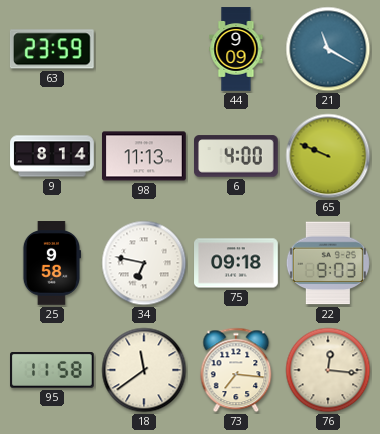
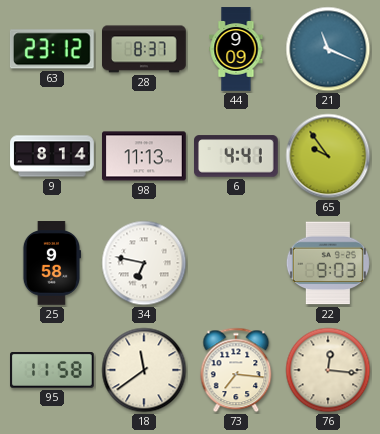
63: 23:59 -> 23:12
28: none -> 8:37
21: 11:20 -> 11:19
6: 4:00 -> 4:41
65: 9:49 -> 9:54
75: 09:18 -> none
